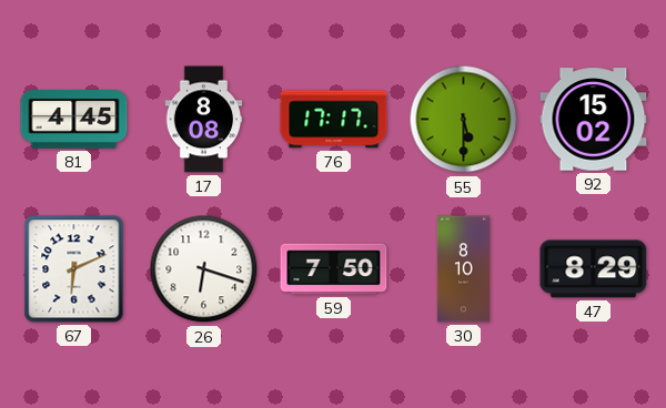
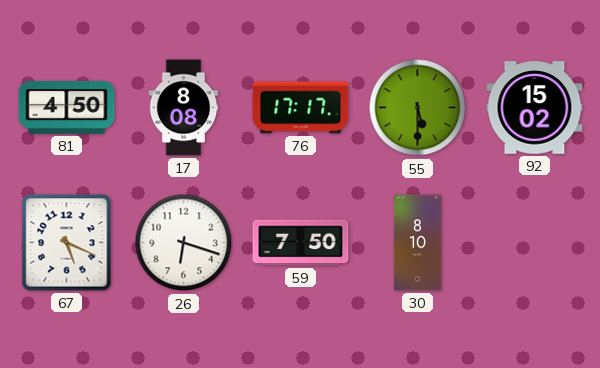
81: 4:45 -> 4:50
67: 6:11 -> 5:19
47: 8:29 -> none
